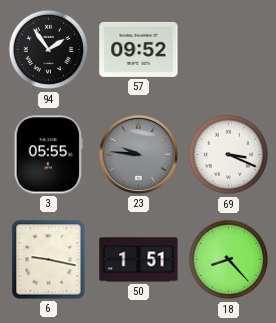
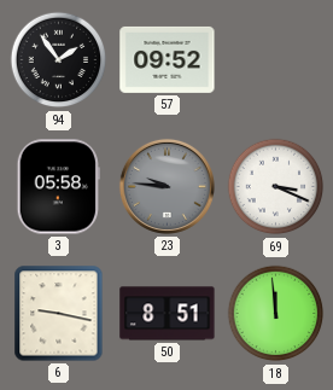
3: 05:55 -> 05:58
50: 1:51 -> 8:51
18: 8:23 -> 11:59
